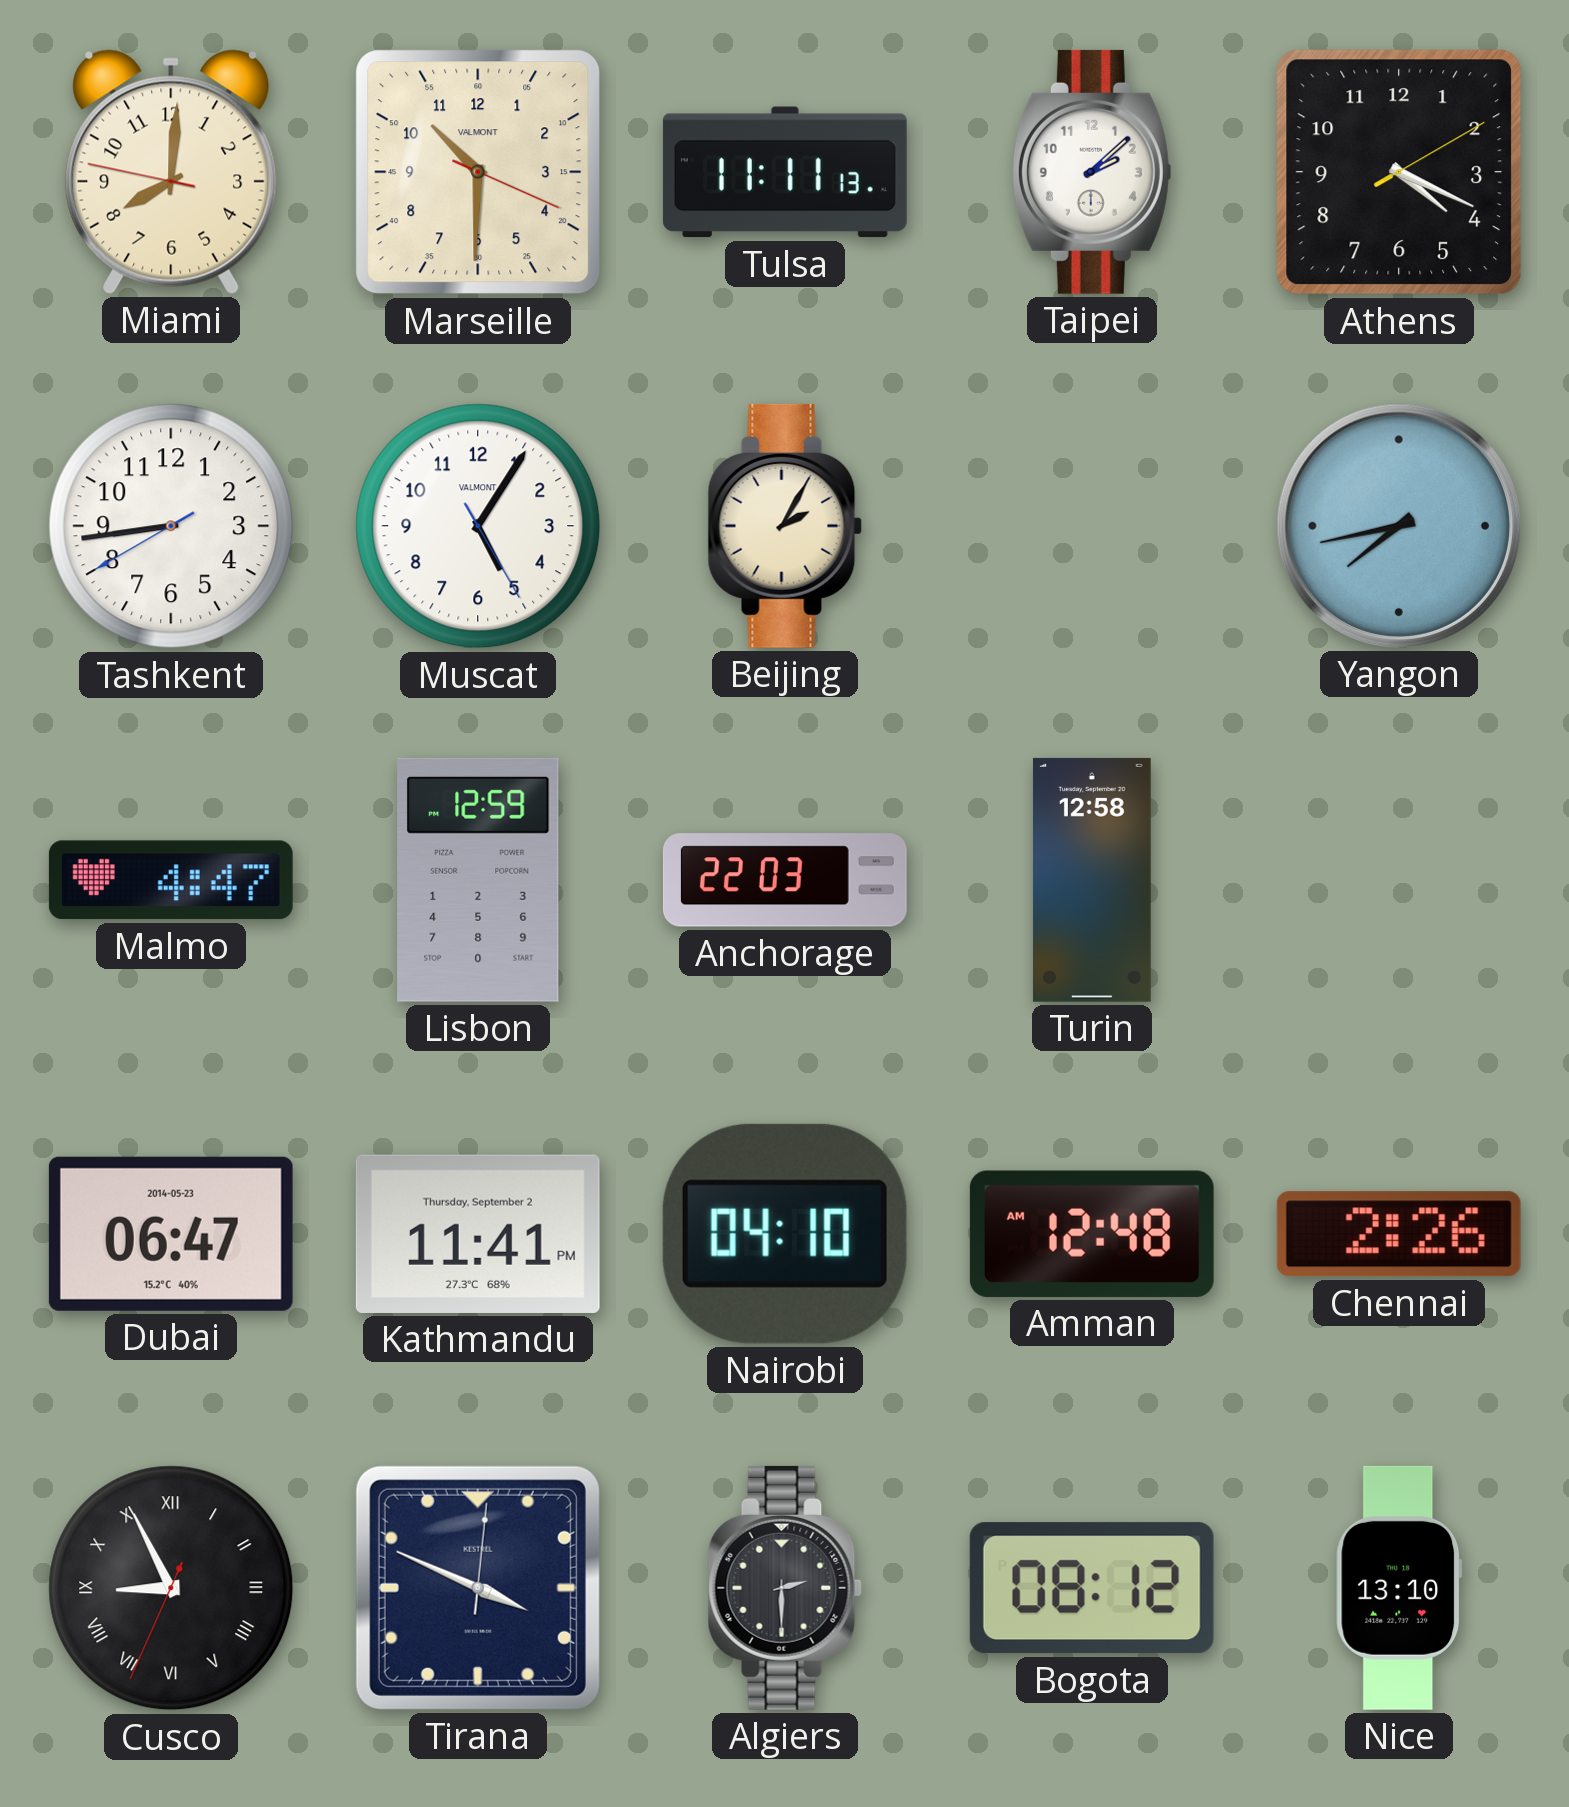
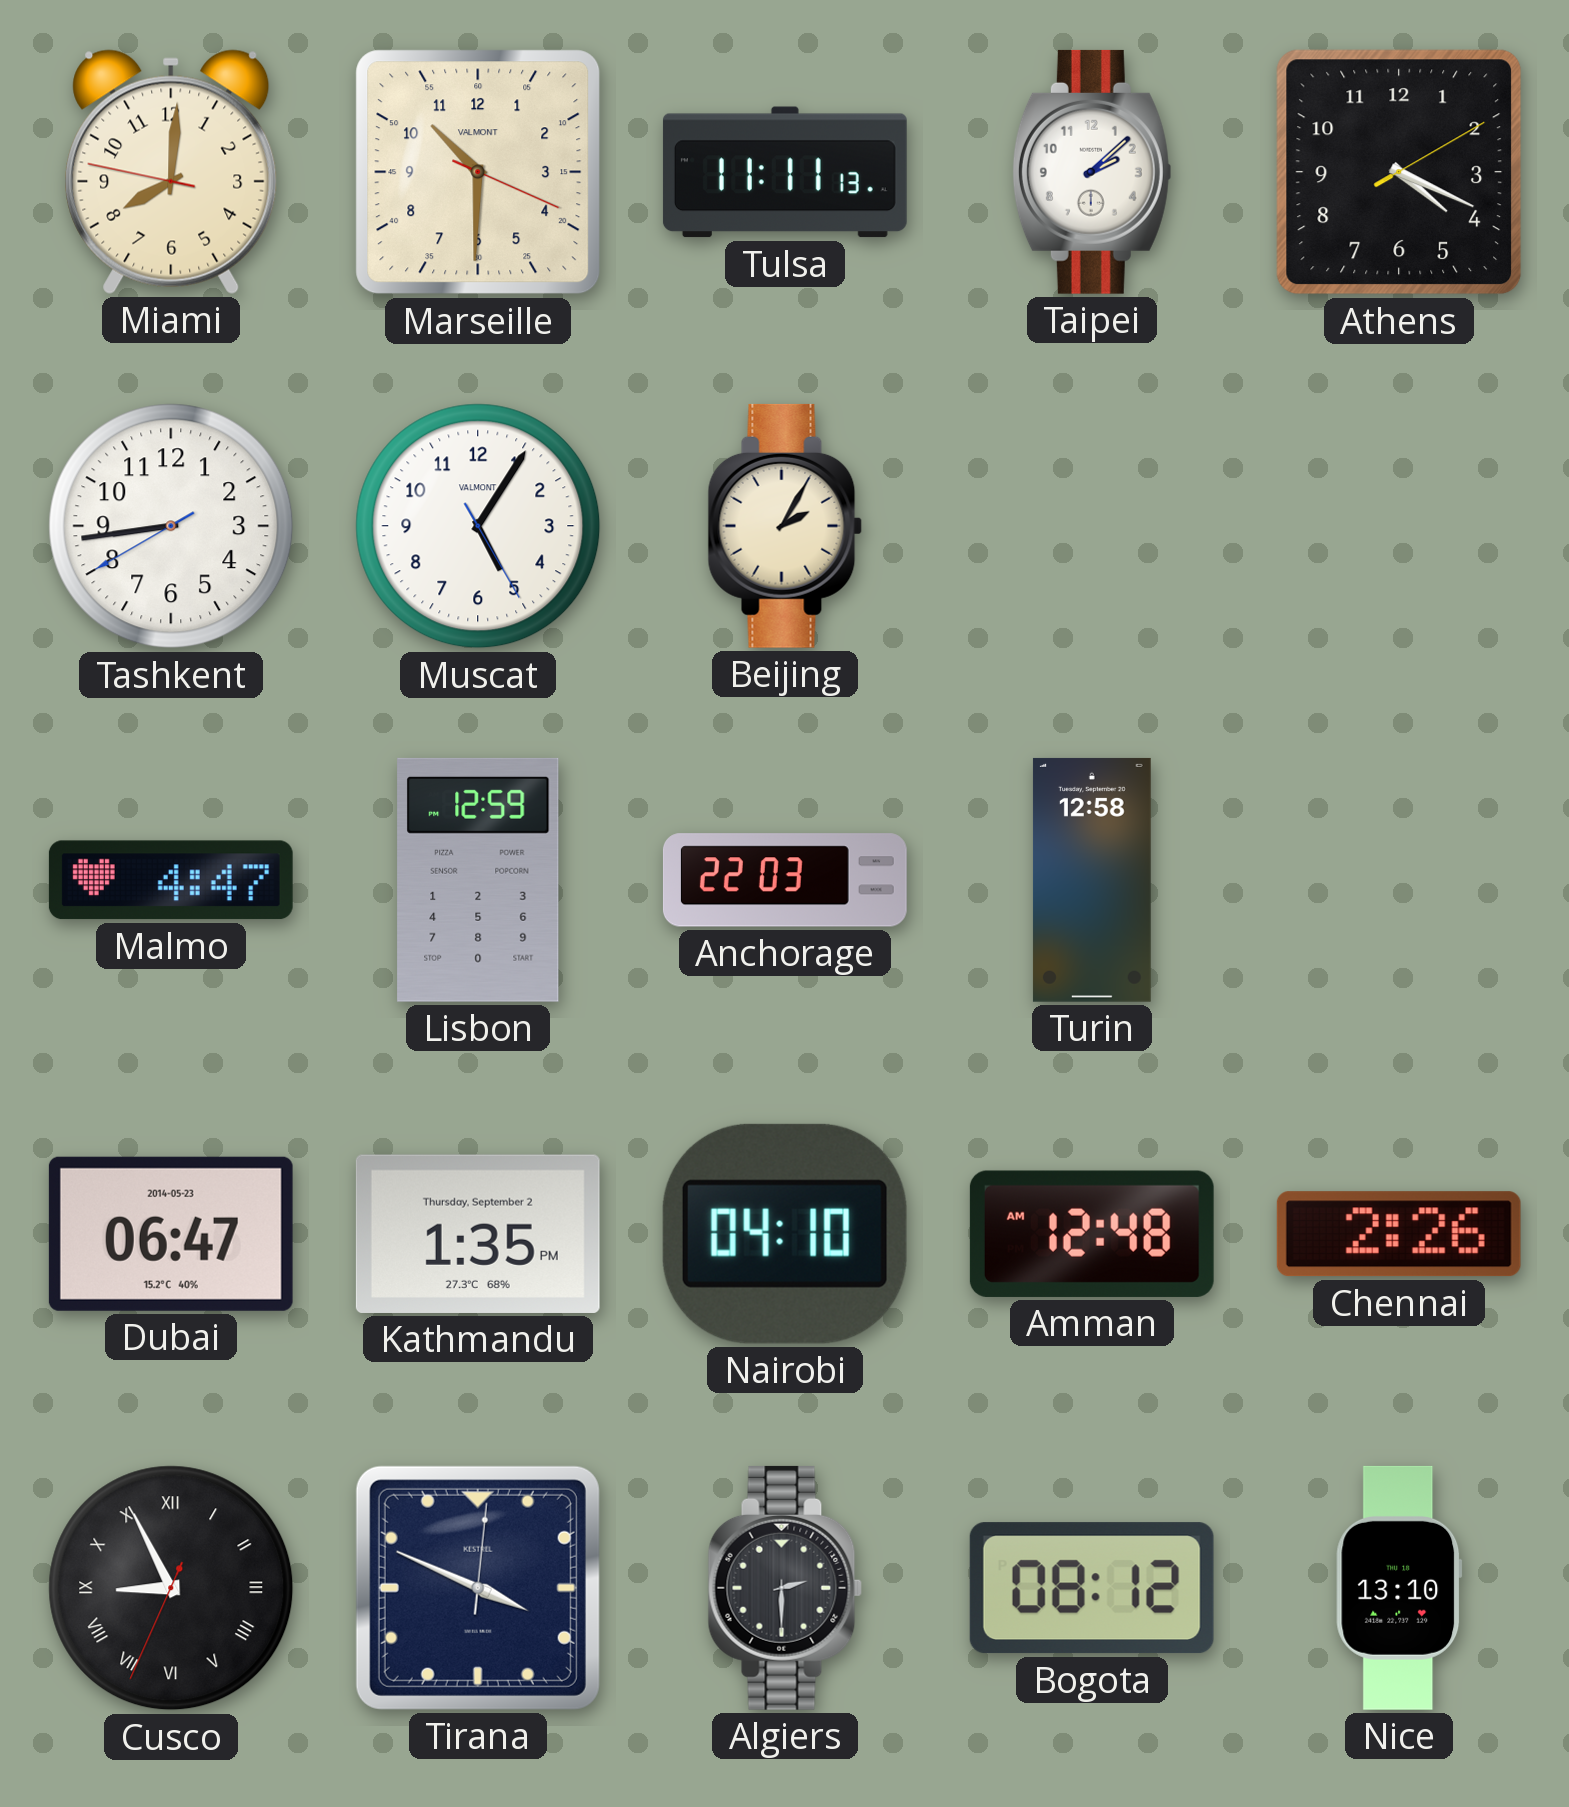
Yangon: 7:43 -> none
Kathmandu: 11:41 -> 1:35
